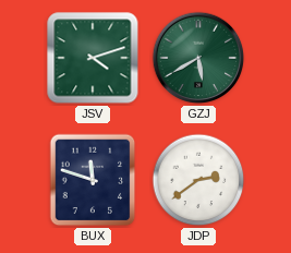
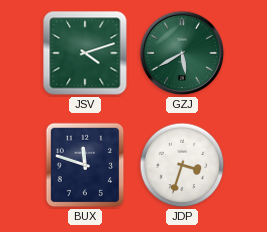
JDP: 2:39 -> 3:33
